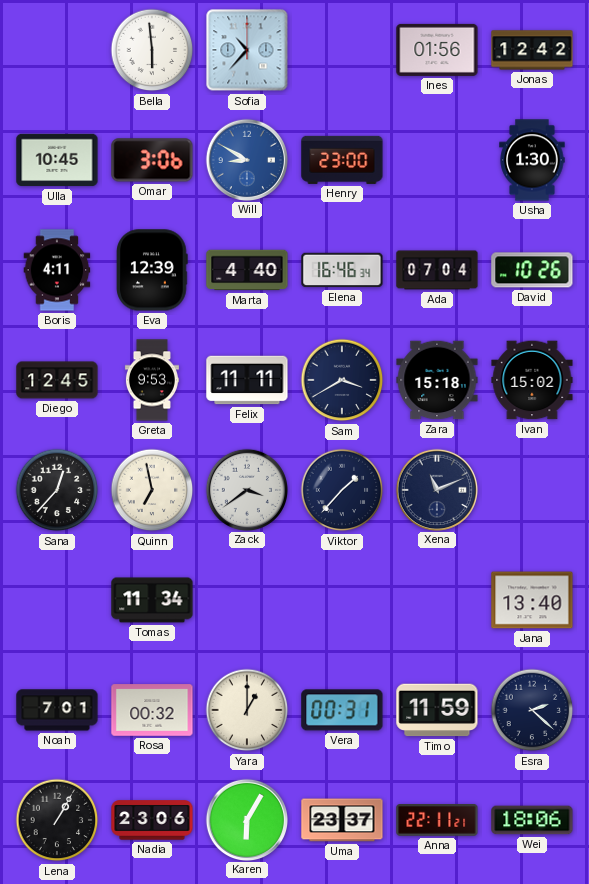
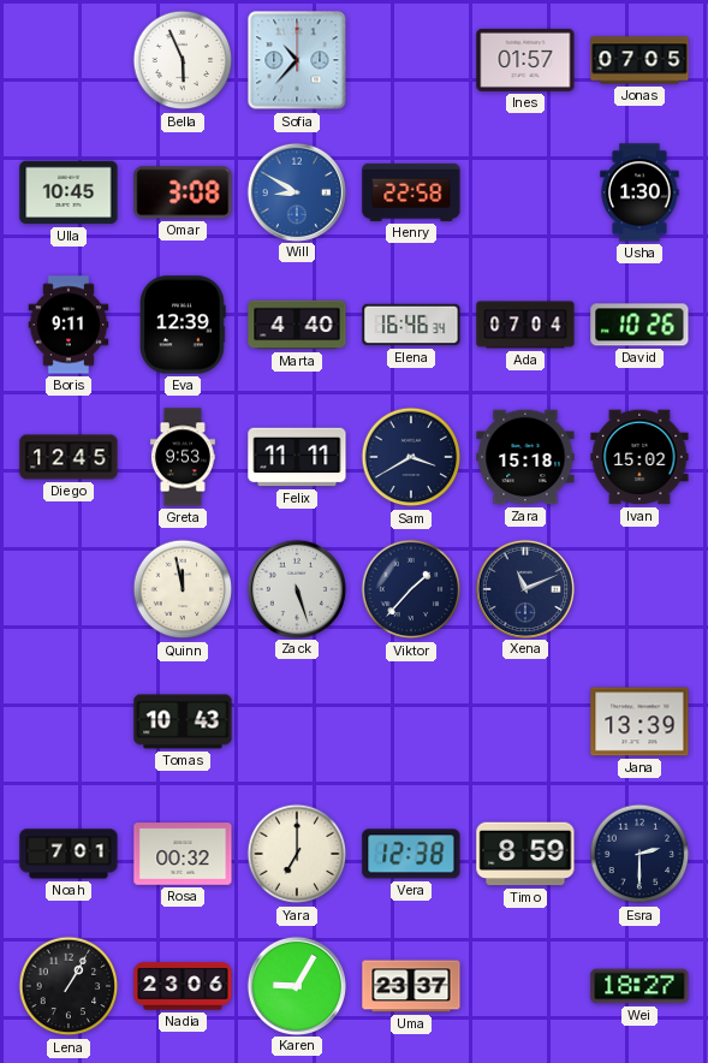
Bella: 5:59 -> 5:56
Ines: 01:56 -> 01:57
Jonas: 12:42 -> 07:05
Omar: 3:06 -> 3:08
Henry: 23:00 -> 22:58
Boris: 4:11 -> 9:11
Sana: 12:37 -> none
Quinn: 6:58 -> 11:58
Zack: 3:39 -> 5:27
Tomas: 11:34 -> 10:43
Jana: 13:40 -> 13:39
Yara: 1:00 -> 7:00
Vera: 00:31 -> 12:38
Timo: 11:59 -> 8:59
Esra: 2:22 -> 2:30
Karen: 6:05 -> 9:05
Anna: 22:11 -> none
Wei: 18:06 -> 18:27
